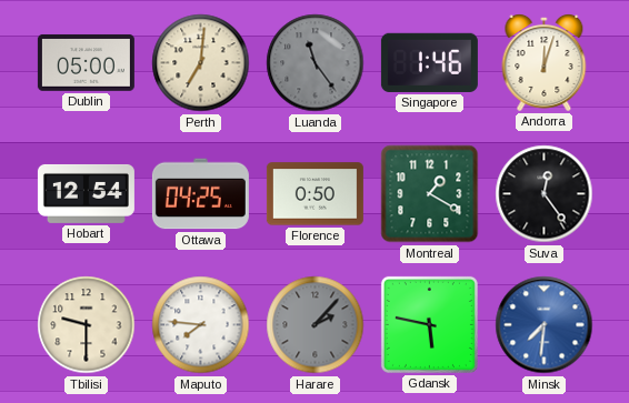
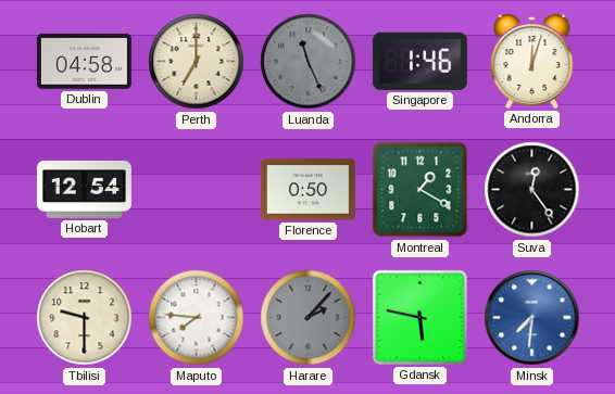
Dublin: 05:00 -> 04:58
Perth: 7:01 -> 7:00
Luanda: 11:24 -> 11:26
Ottawa: 04:25 -> none
